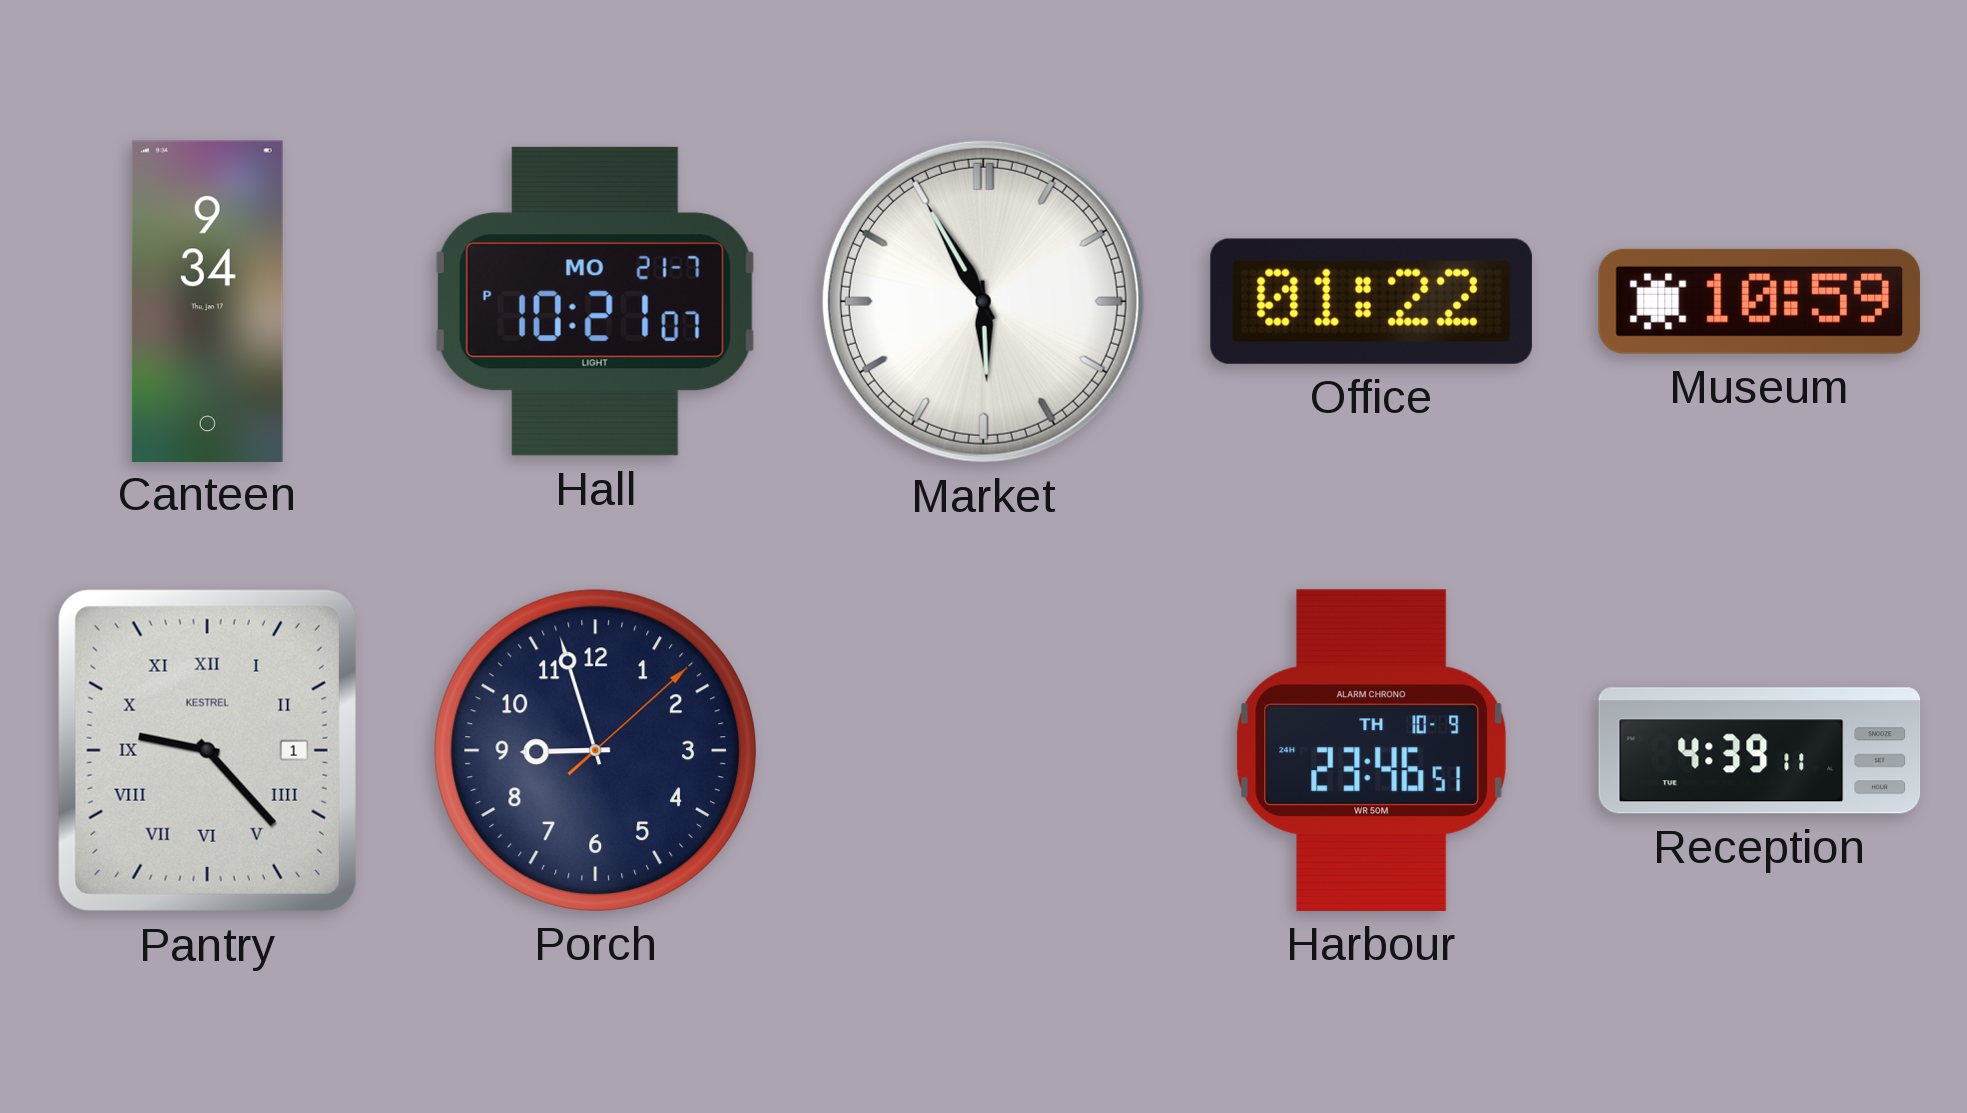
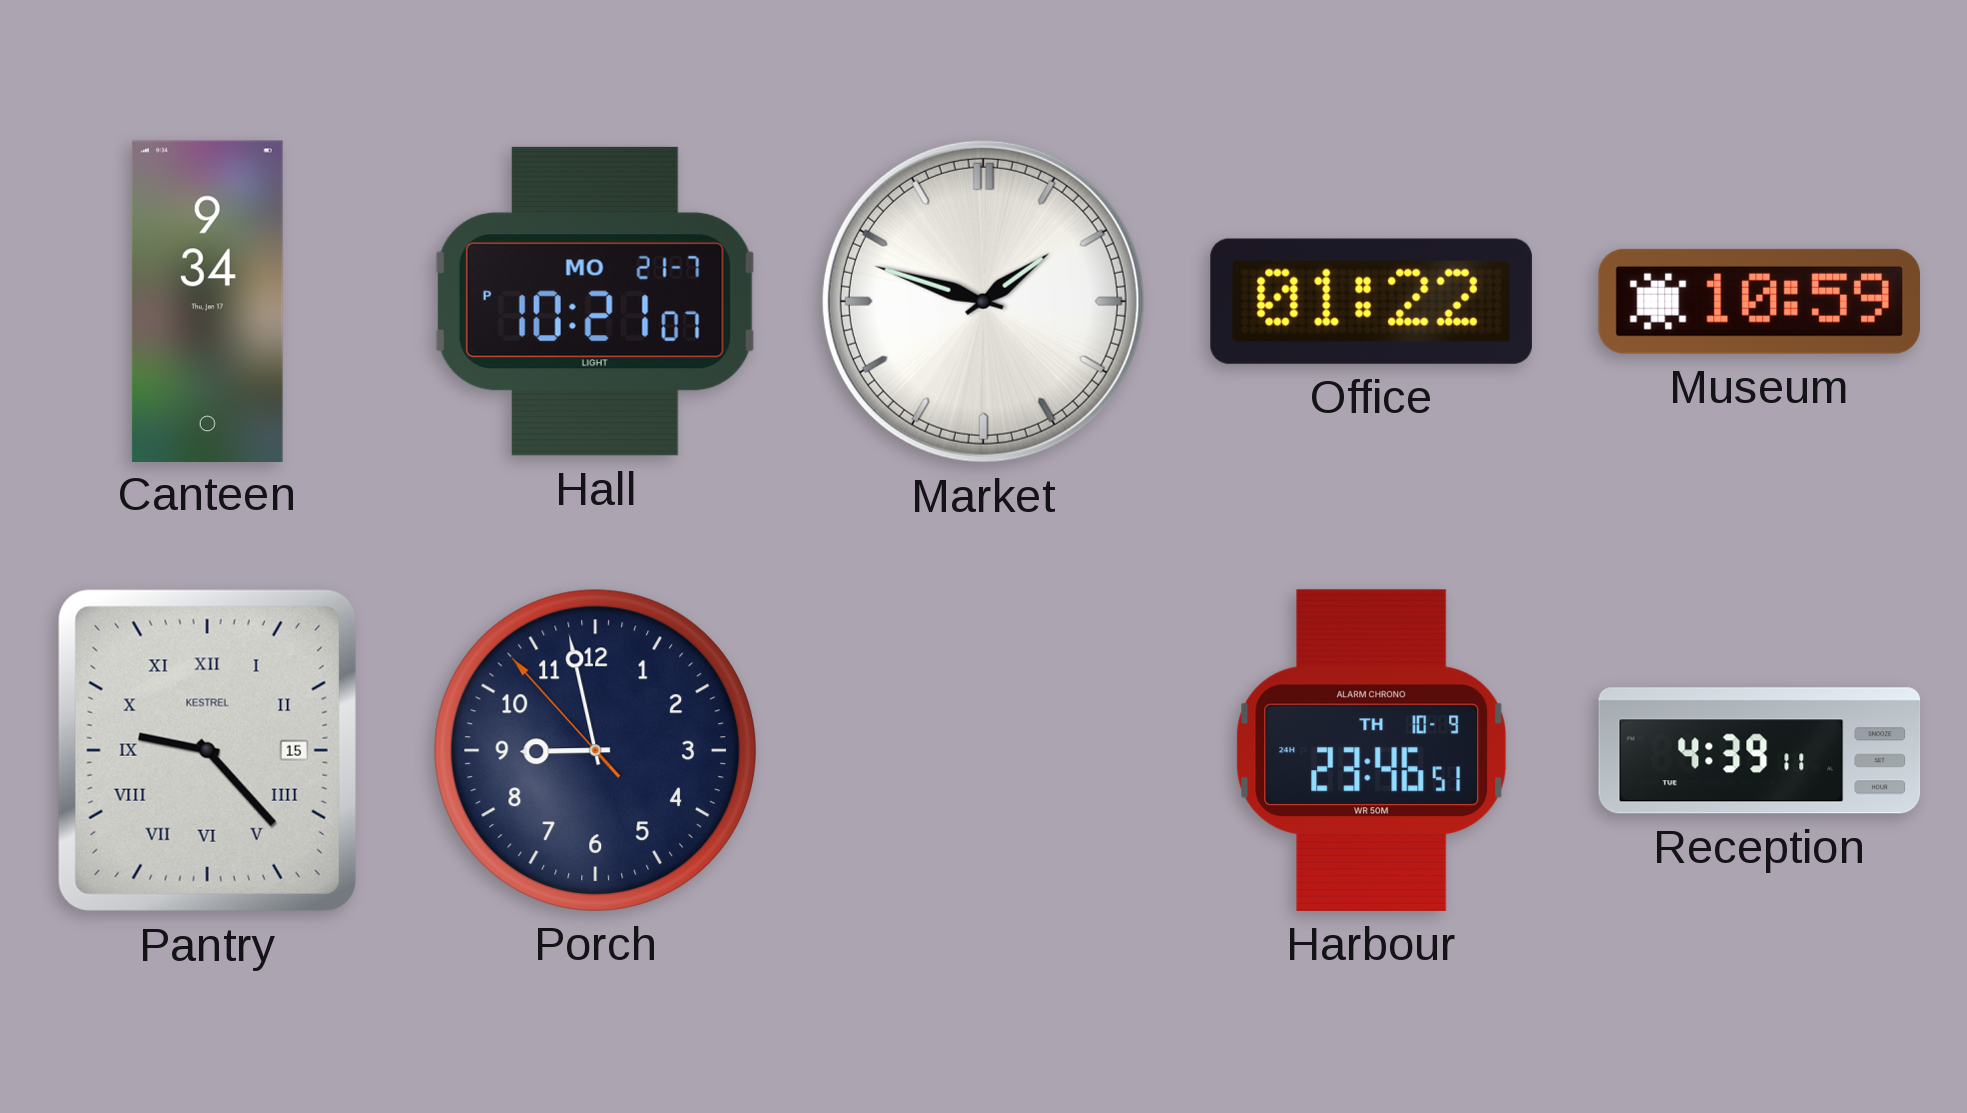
Market: 5:55 -> 1:48
Pantry date: 1 -> 15
Porch: 8:57:08 -> 8:57:53
